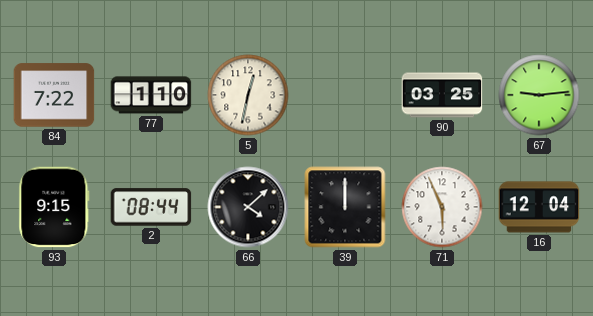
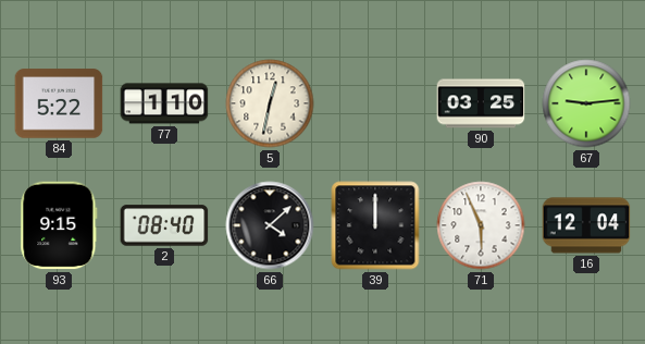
84: 7:22 -> 5:22
2: 08:44 -> 08:40
